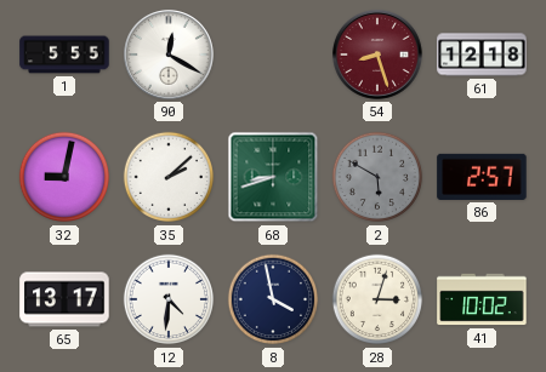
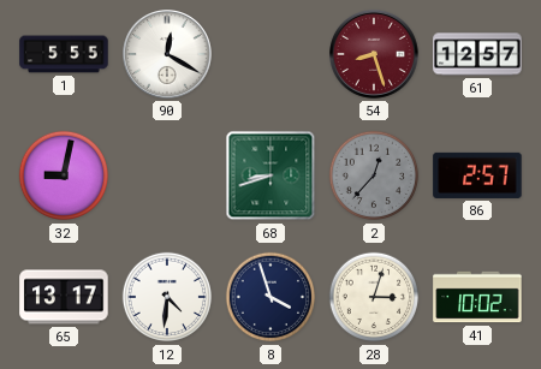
61: 12:18 -> 12:57
35: 2:08 -> none
2: 5:50 -> 12:37
8: 3:58 -> 3:57
